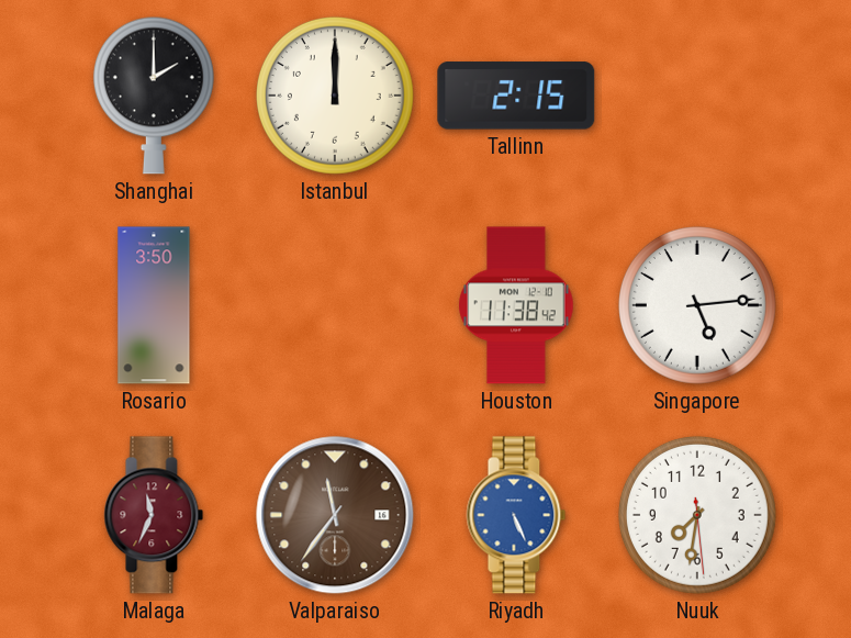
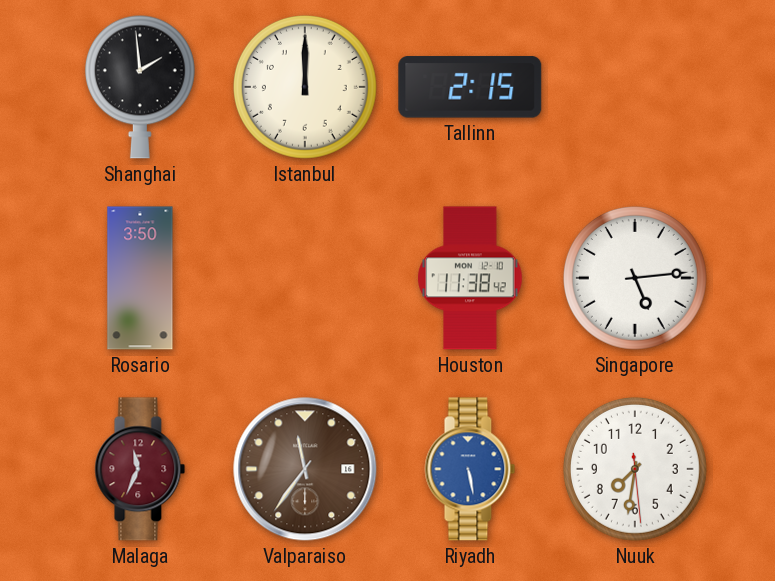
Shanghai: 2:00 -> 1:59
Riyadh: 5:26 -> 5:28
